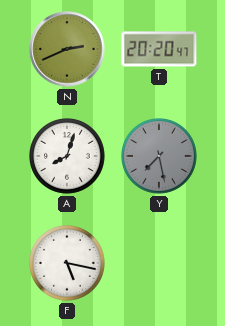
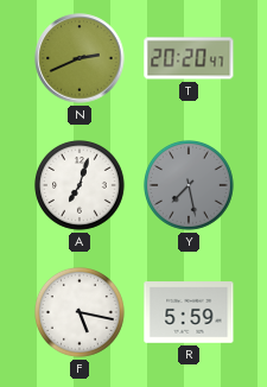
A: 8:03 -> 7:03
R: none -> 5:59
